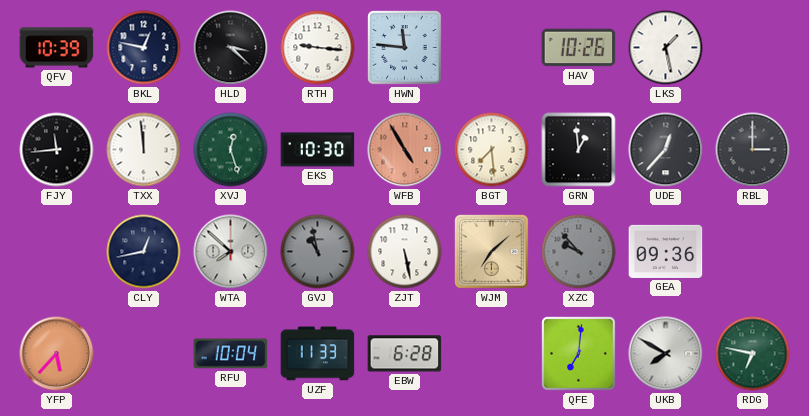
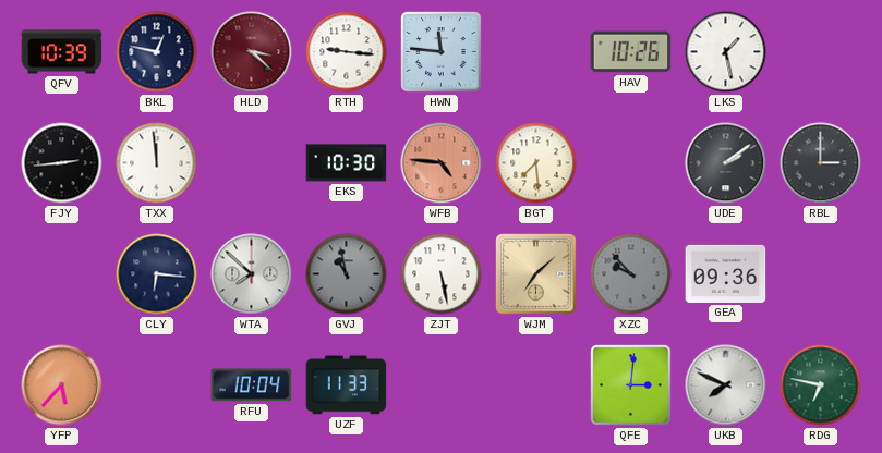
HLD dial: black -> burgundy
FJY: 11:44 -> 2:44
XVJ: 12:27 -> none
WFB: 4:55 -> 4:46
GRN: 12:59 -> none
UDE: 12:37 -> 2:09
CLY: 12:43 -> 6:16
EBW: 6:28 -> none
QFE: 7:01 -> 3:01
UKB: 7:50 -> 7:49
